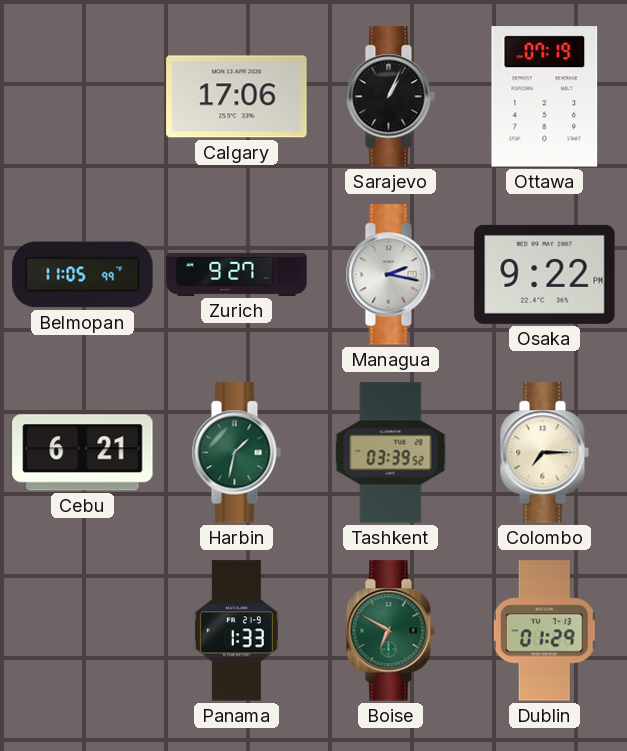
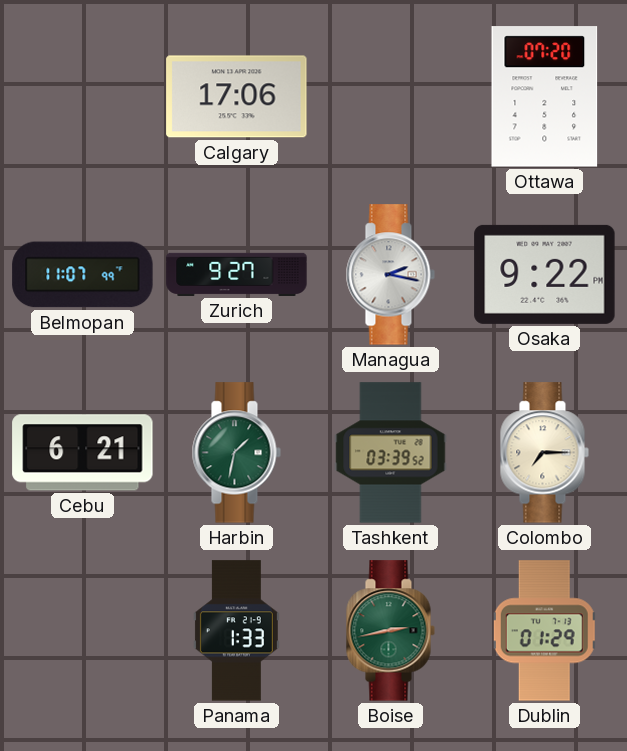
Sarajevo: 1:04 -> none
Ottawa: 07:19 -> 07:20
Belmopan: 11:05 -> 11:07
Boise: 6:50 -> 2:43
